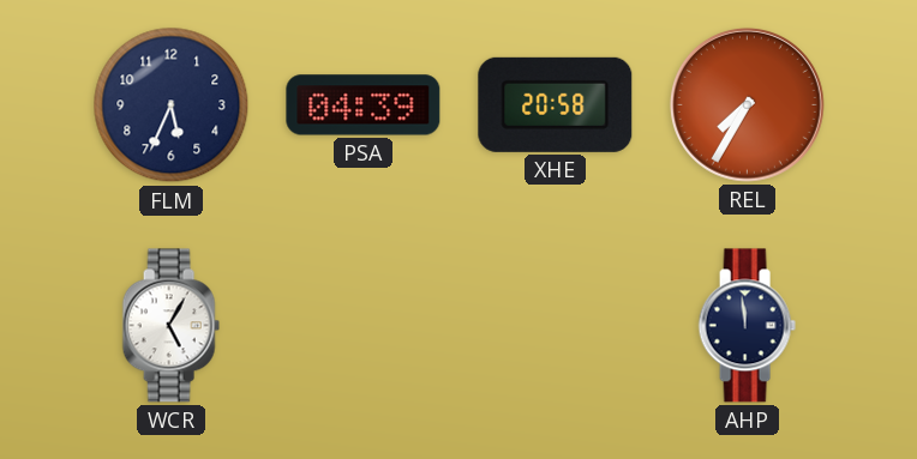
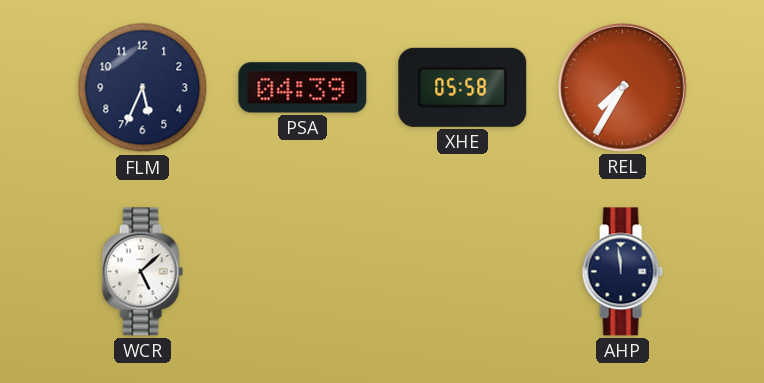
XHE: 20:58 -> 05:58
WCR: 5:05 -> 5:08
